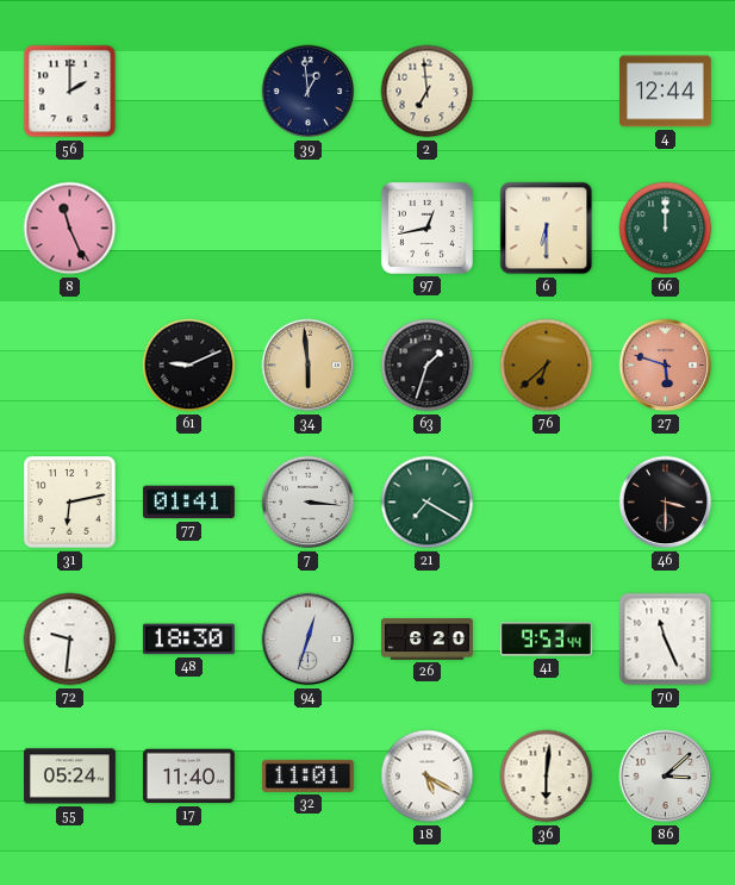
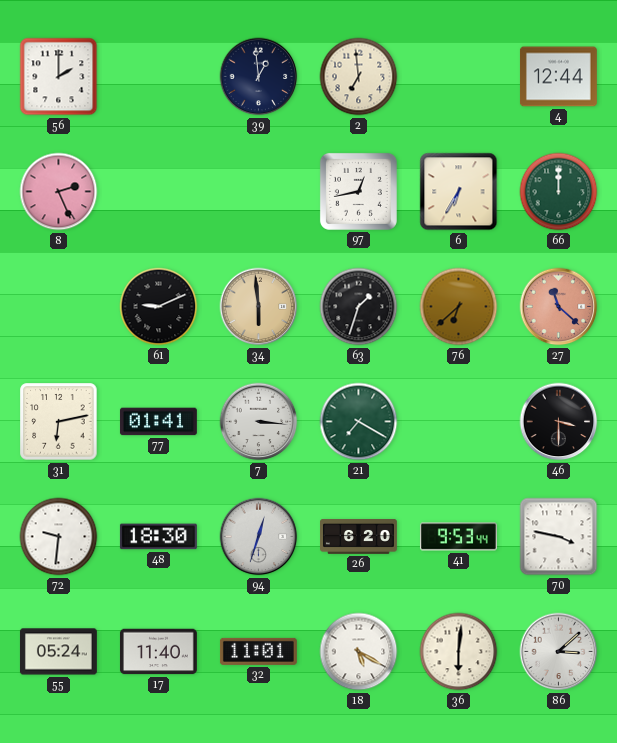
8: 11:26 -> 2:26
6: 6:30 -> 6:35
27: 5:48 -> 11:22
70: 11:26 -> 3:47
